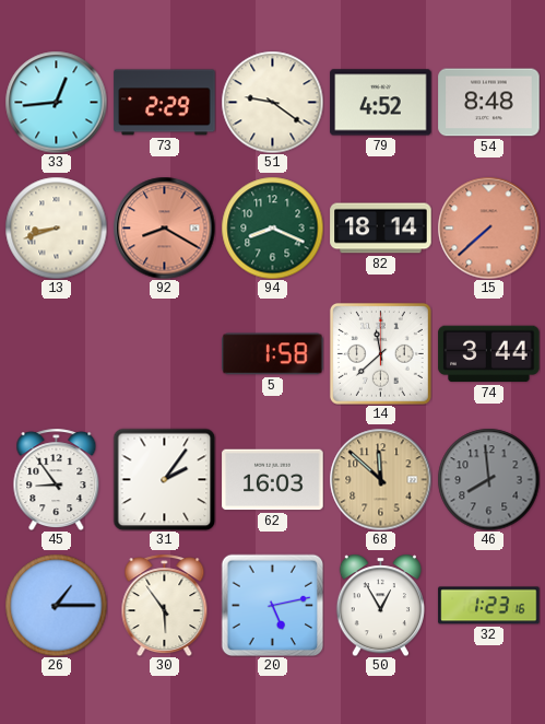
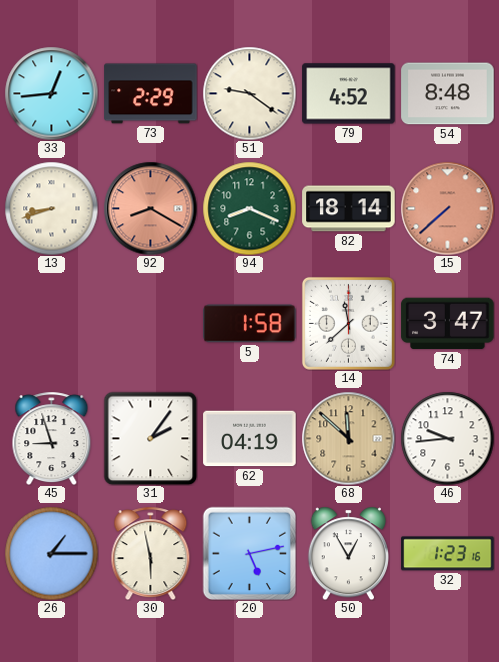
74: 3:44 -> 3:47
45: 8:54 -> 8:57
62: 16:03 -> 04:19
46: 7:59 -> 9:44
46 dial: grey -> white
30: 5:54 -> 5:58
